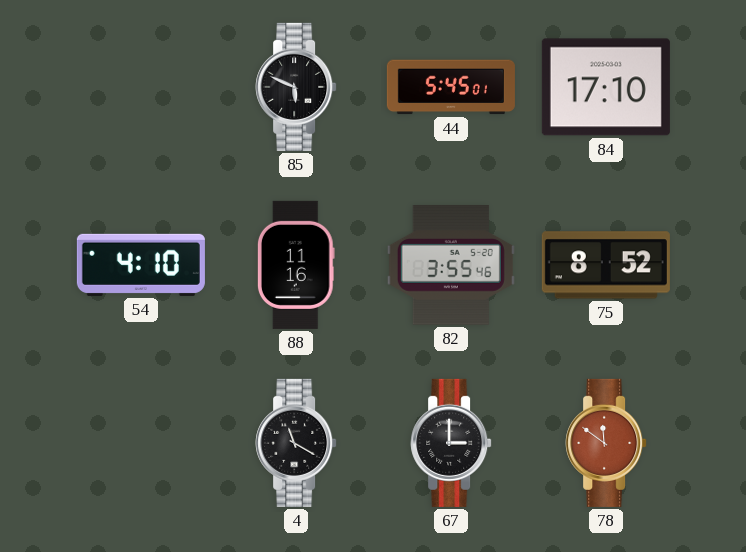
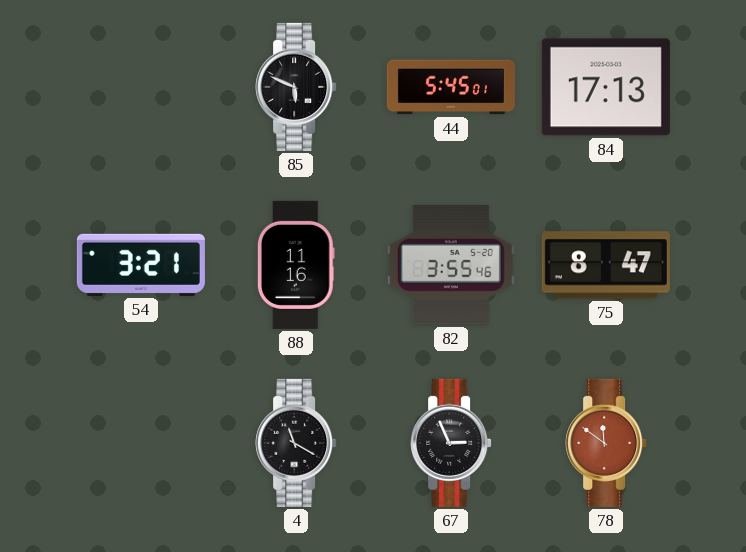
84: 17:10 -> 17:13
54: 4:10 -> 3:21
75: 8:52 -> 8:47
67: 3:00 -> 2:56
